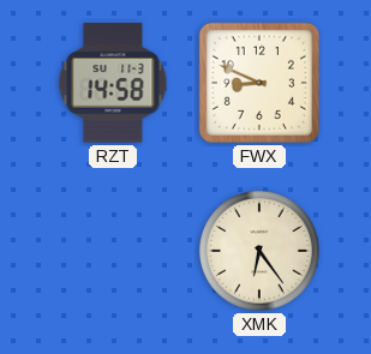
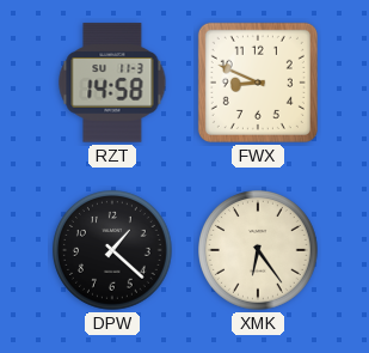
DPW: none -> 1:22
